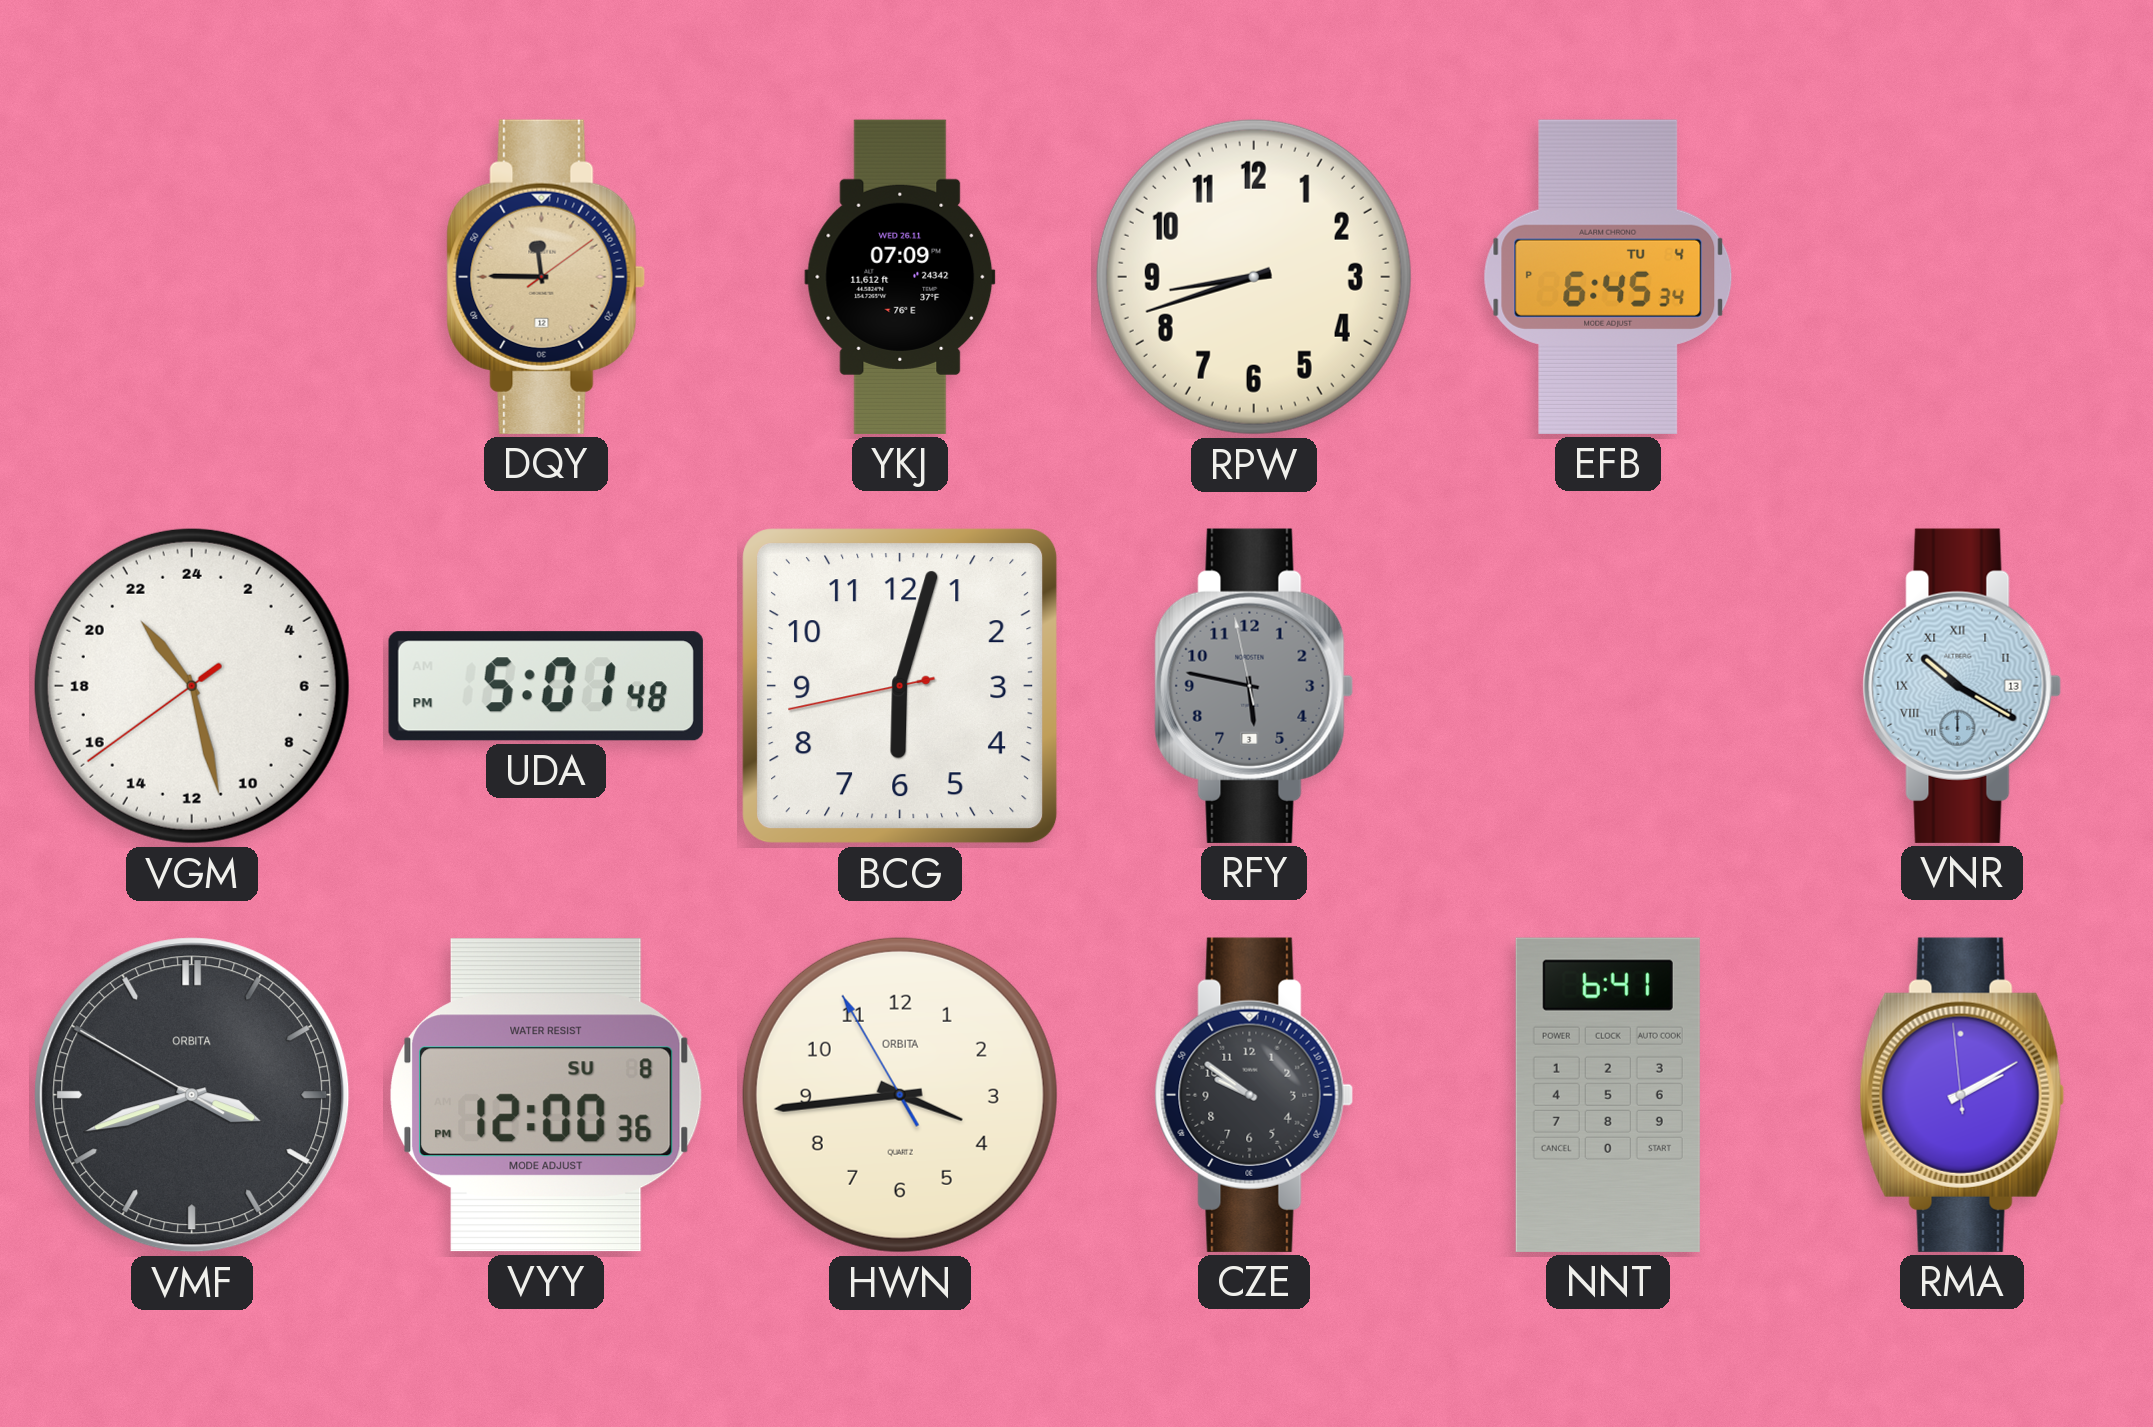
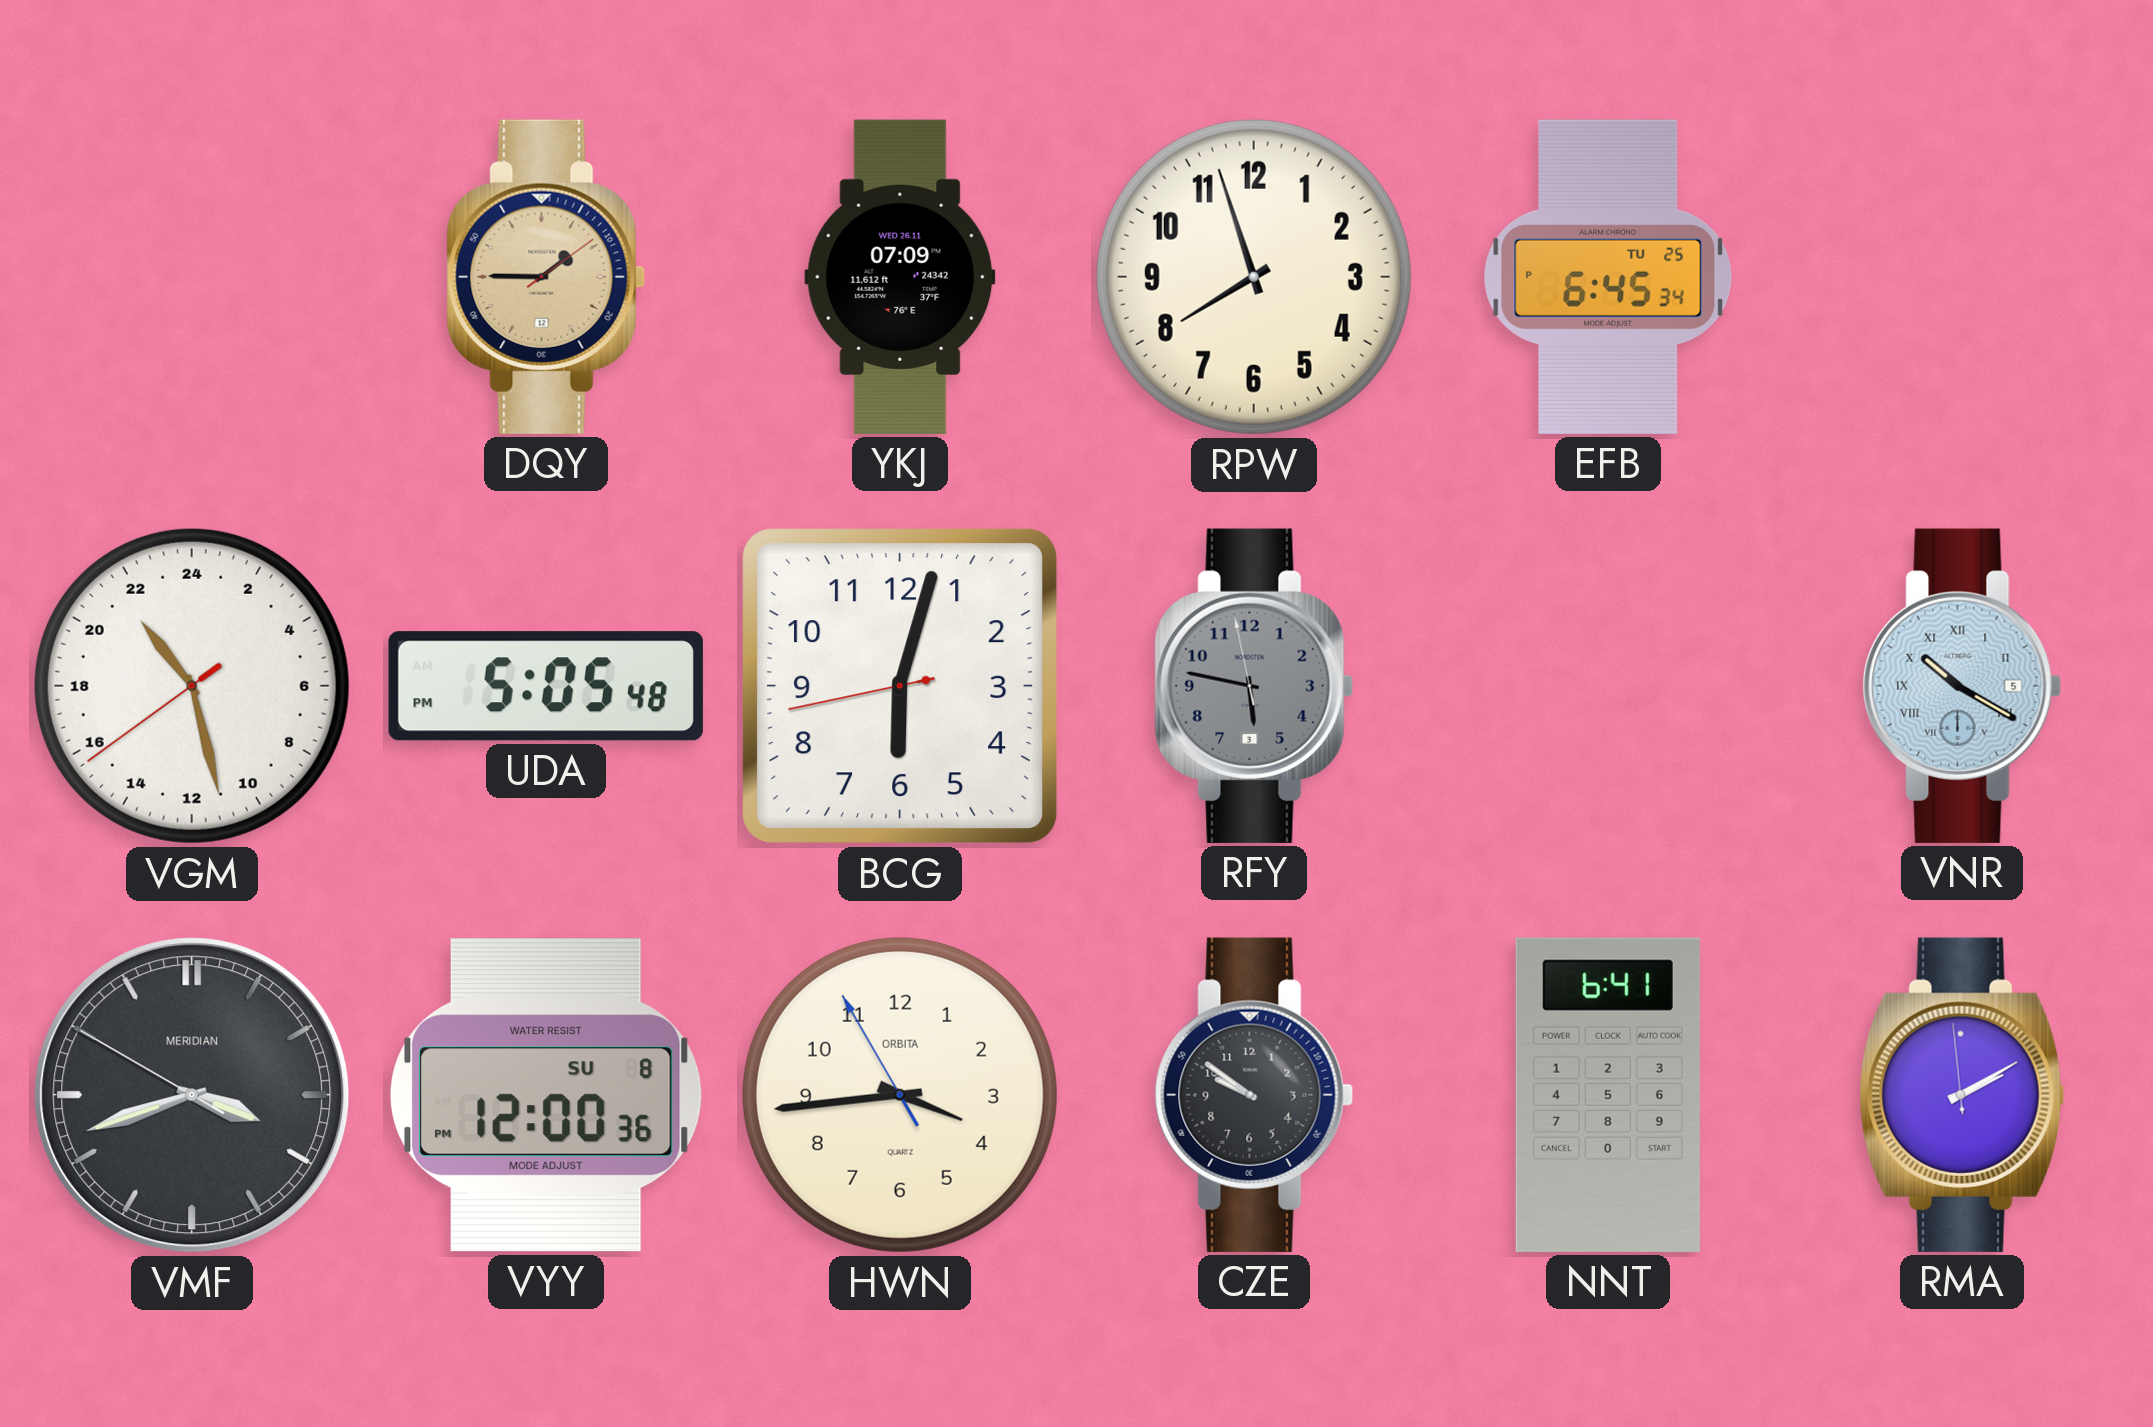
DQY: 11:45 -> 1:45
RPW: 8:42 -> 7:57
EFB date: TU 4 -> TU 25
UDA: 5:01 -> 5:05
VNR date: 13 -> 5
VMF brand: ORBITA -> MERIDIAN
